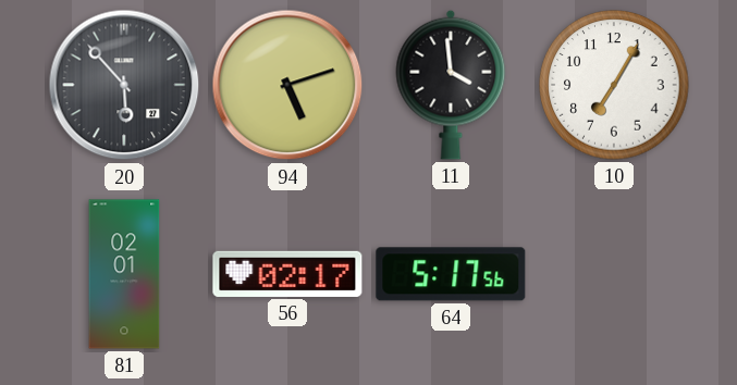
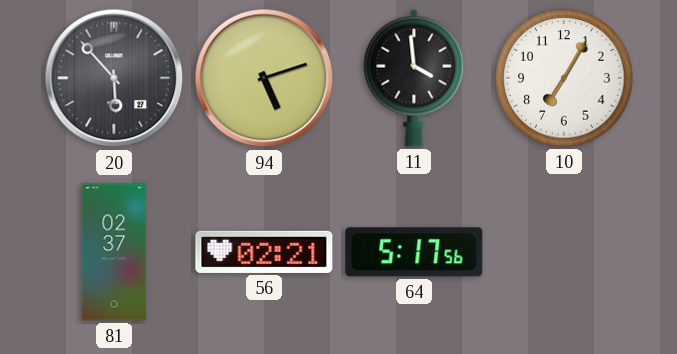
81: 02:01 -> 02:37
56: 02:17 -> 02:21
